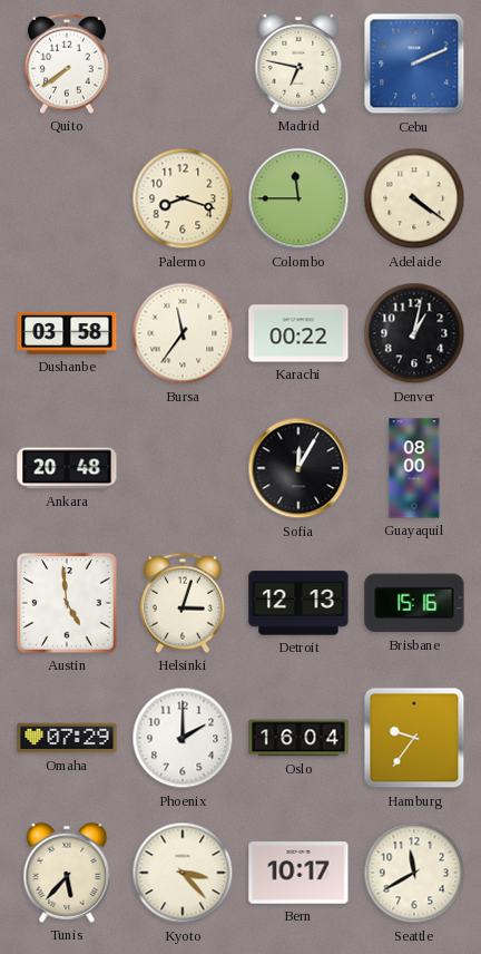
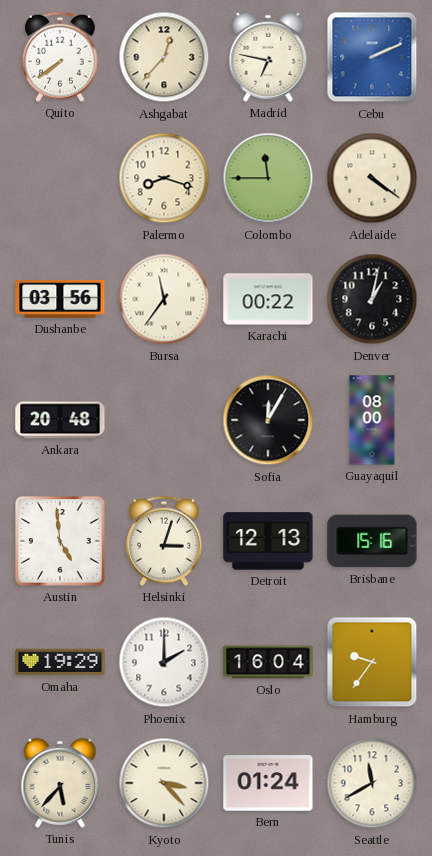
Ashgabat: none -> 12:37
Dushanbe: 03:58 -> 03:56
Omaha: 07:29 -> 19:29
Bern: 10:17 -> 01:24
